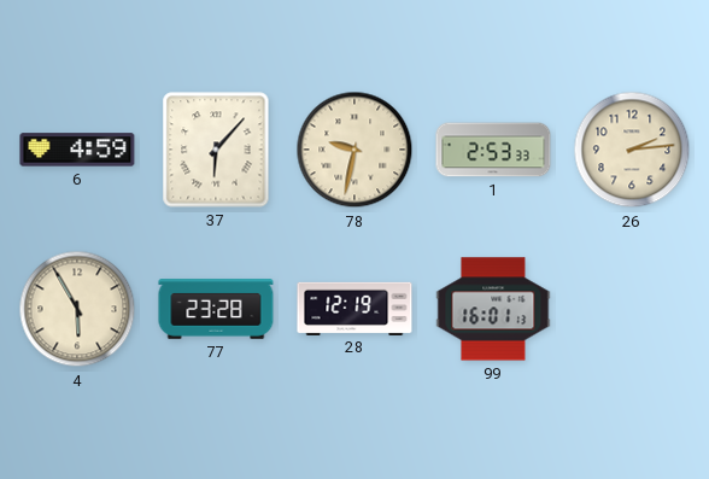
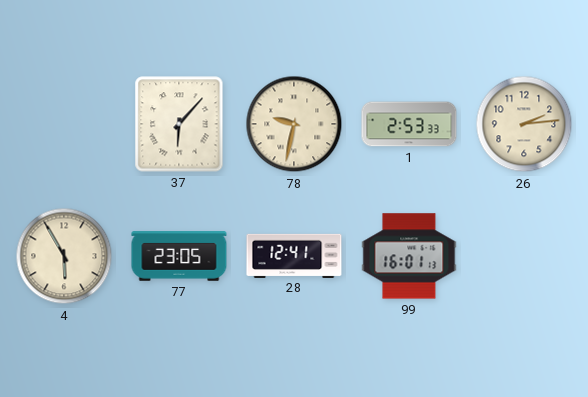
6: 4:59 -> none
77: 23:28 -> 23:05
28: 12:19 -> 12:41
